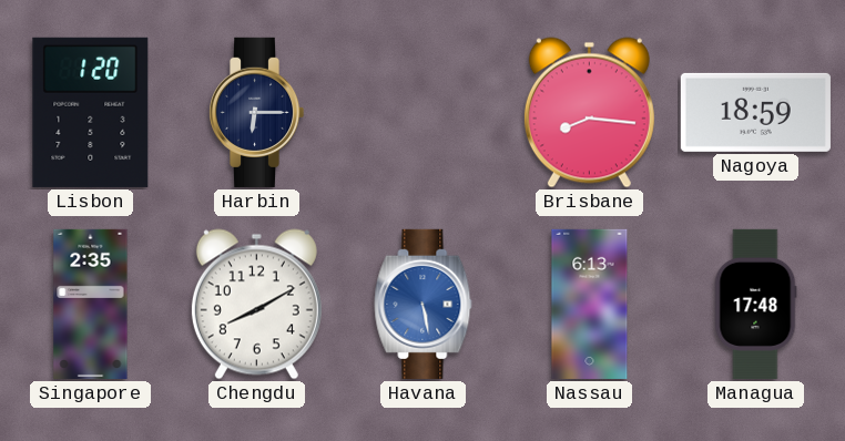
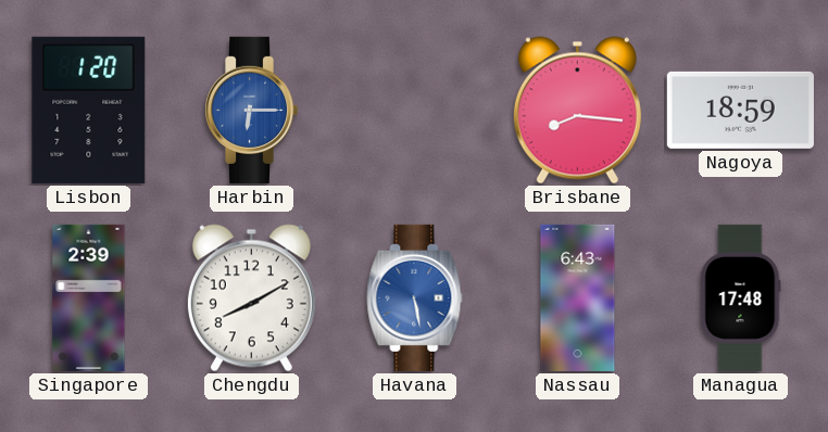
Harbin dial: navy -> blue
Singapore: 2:35 -> 2:39
Nassau: 6:13 -> 6:43
